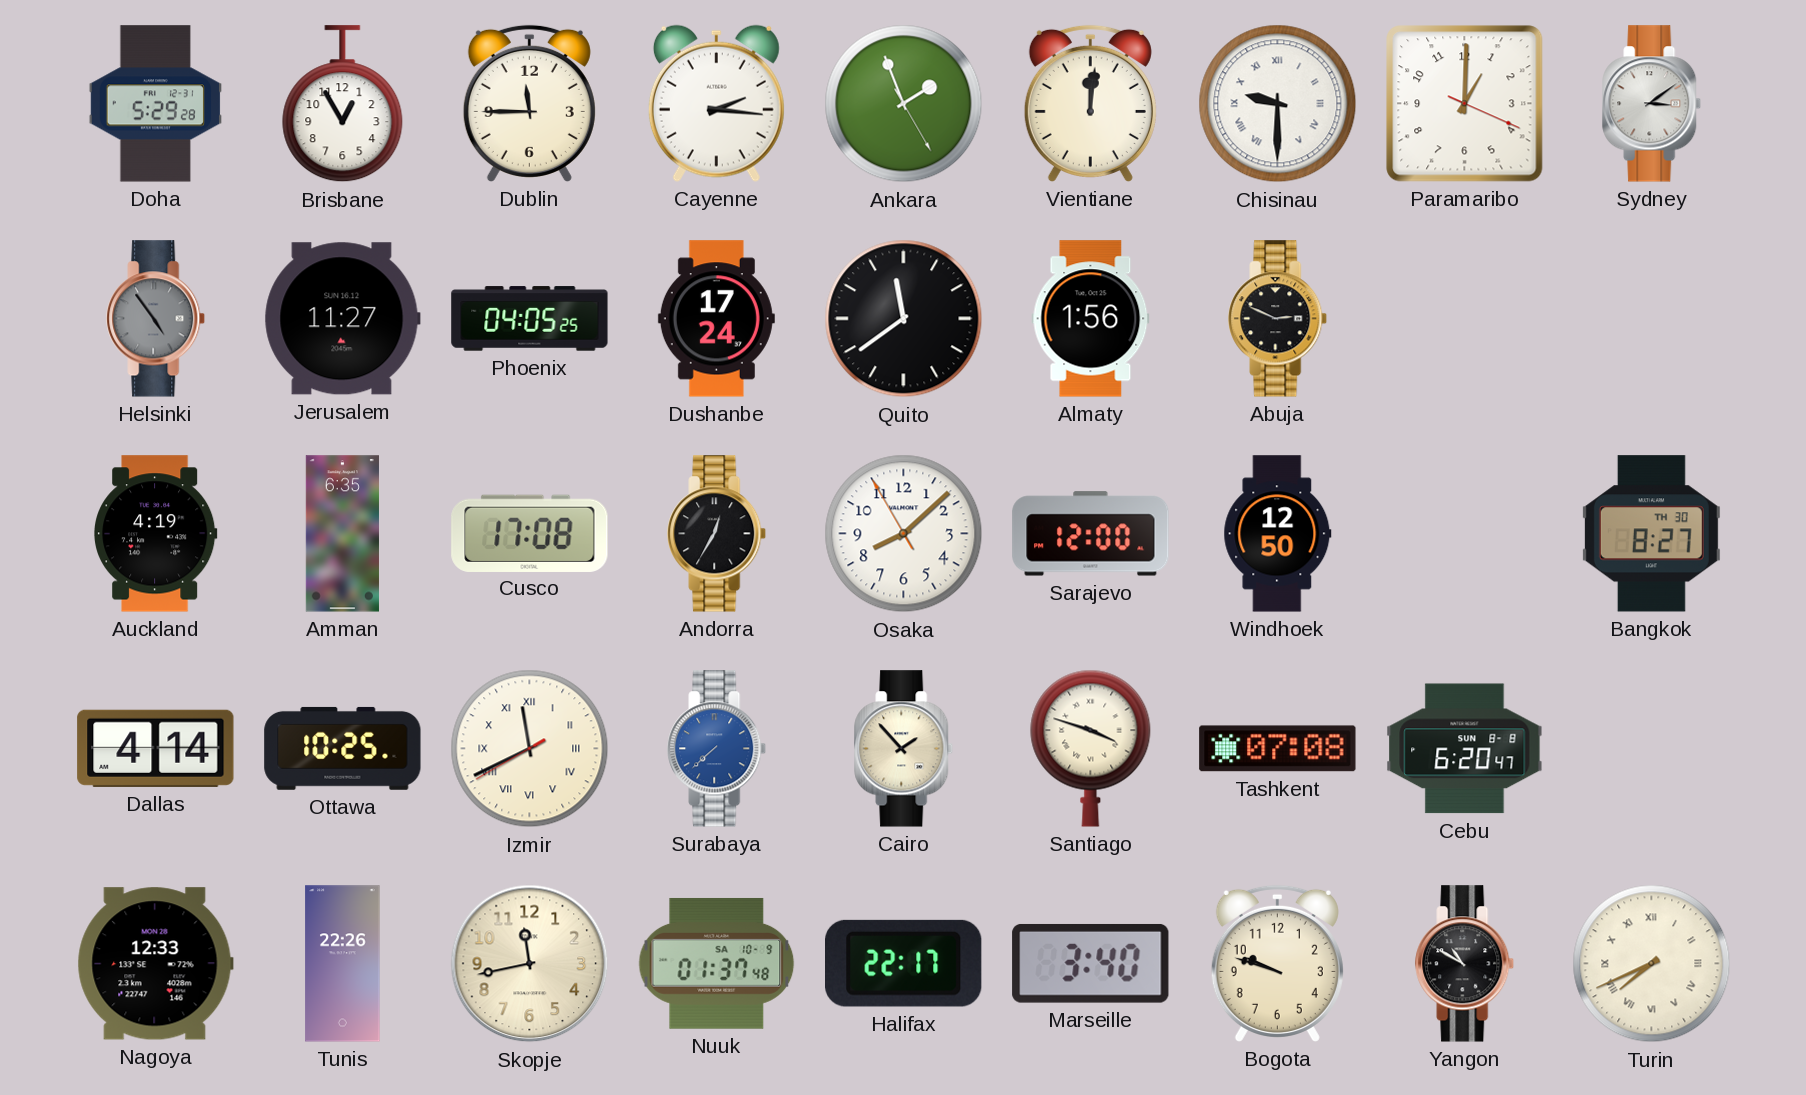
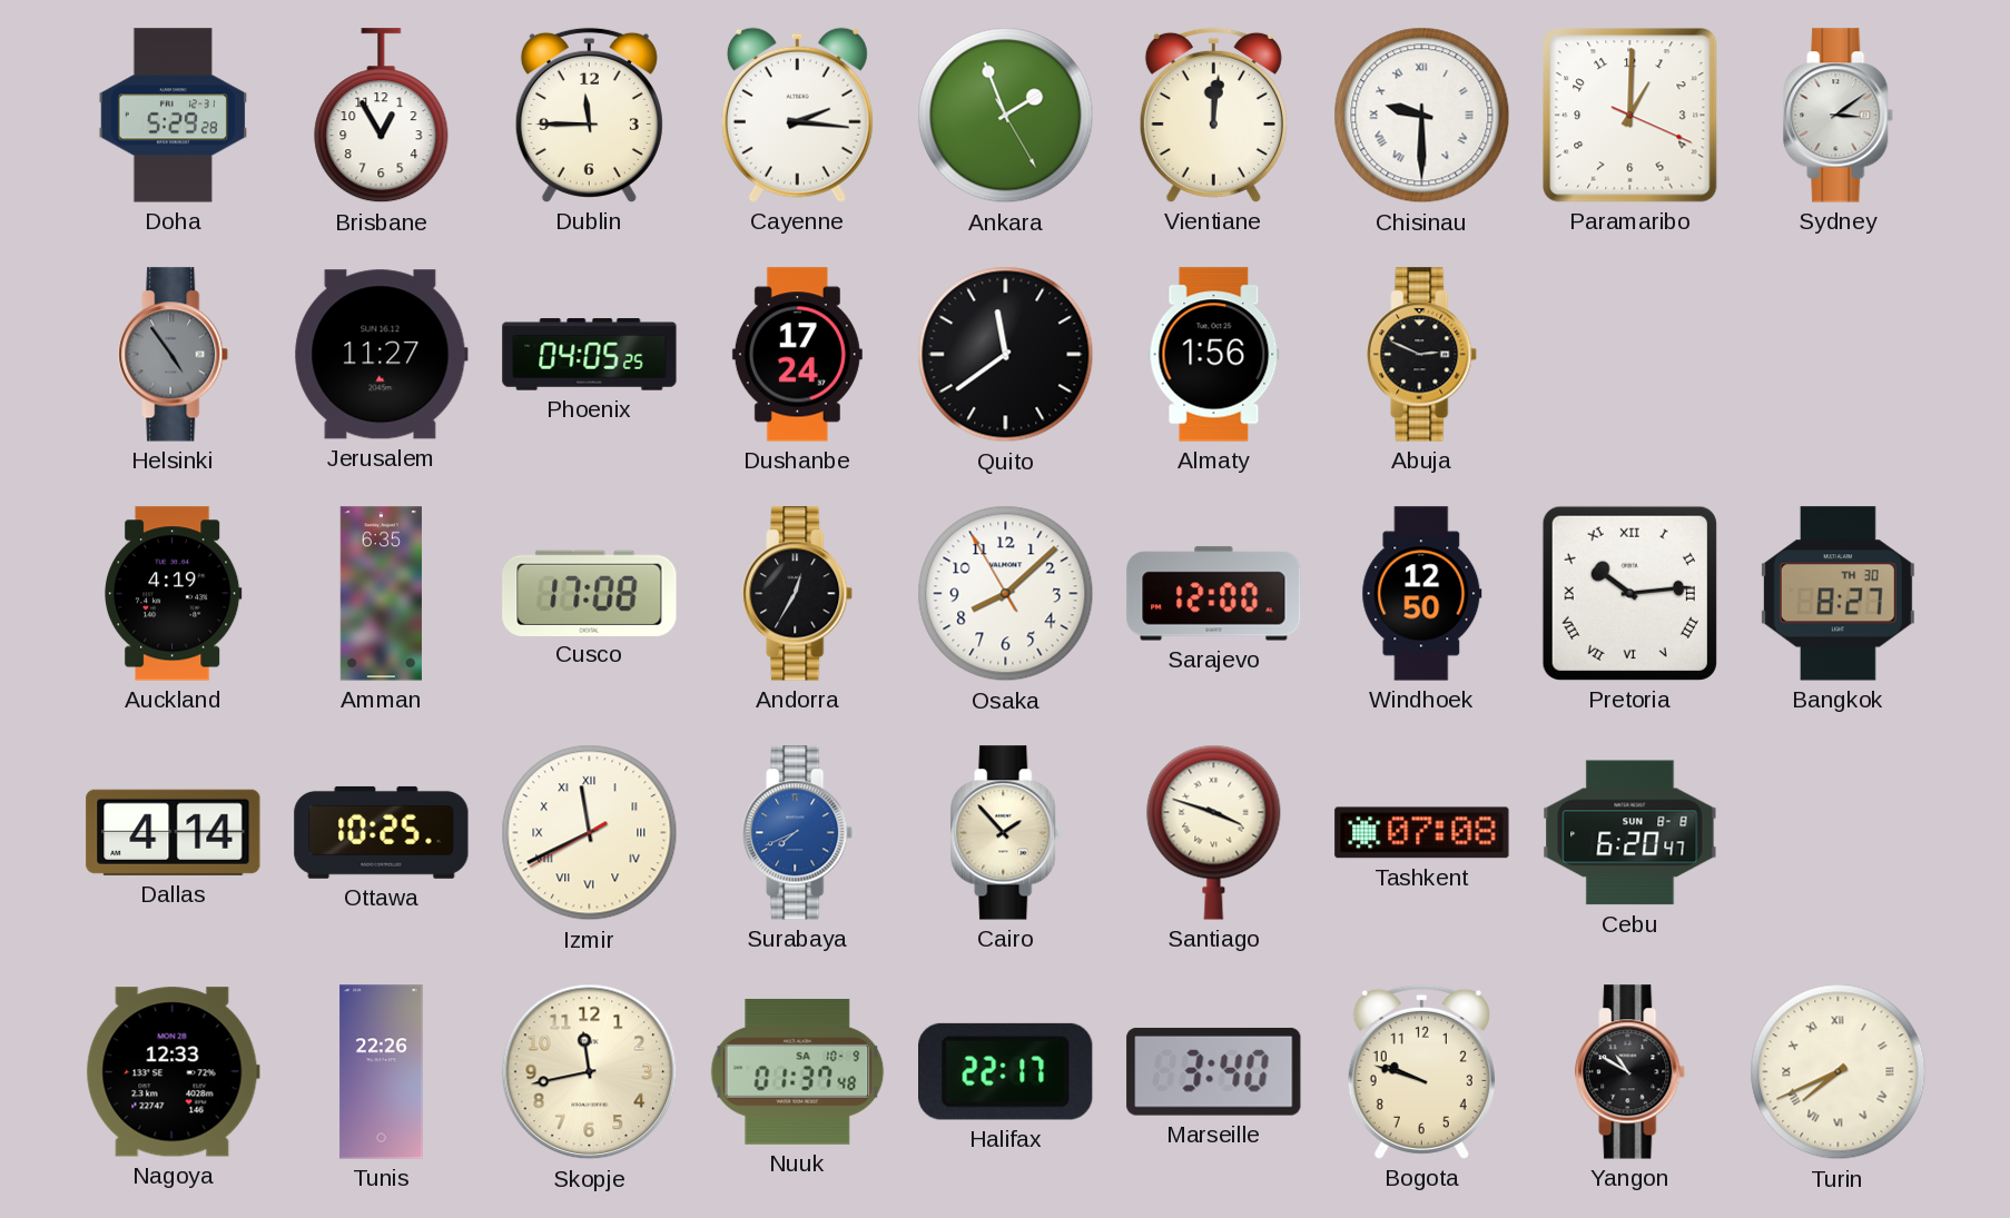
Pretoria: none -> 10:14
Surabaya: 7:38 -> 7:41
